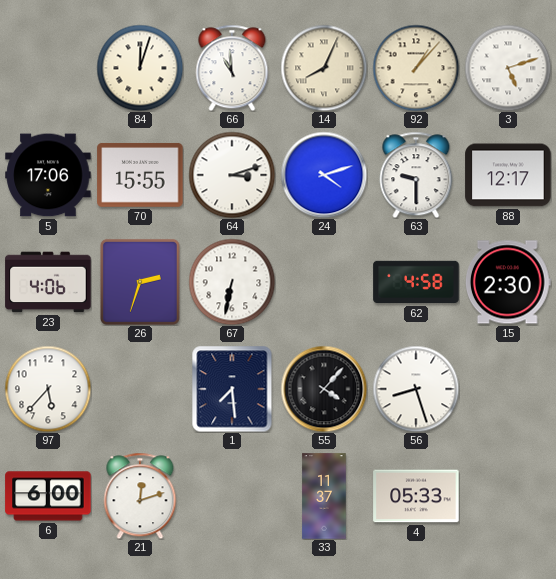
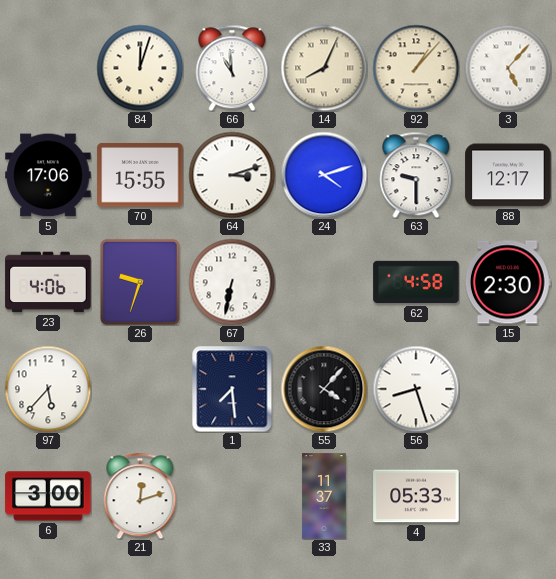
3: 5:12 -> 5:07
26: 2:33 -> 9:33
6: 6:00 -> 3:00
